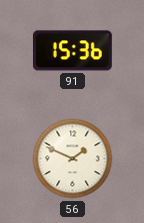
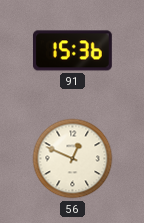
56: 1:49 -> 12:49
